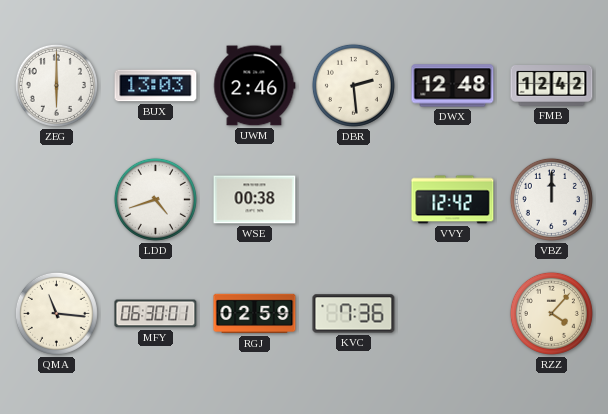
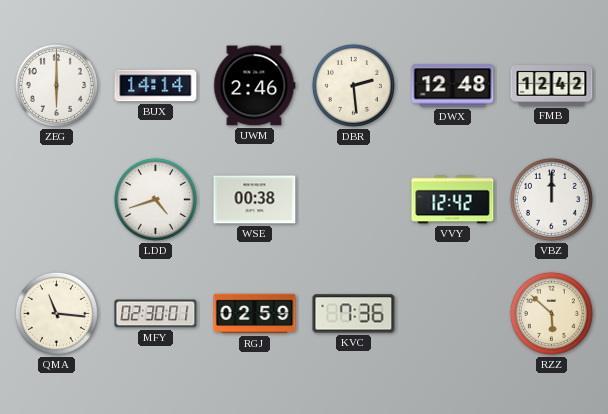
BUX: 13:03 -> 14:14
MFY: 06:30 -> 02:30
RZZ: 4:07 -> 5:52
